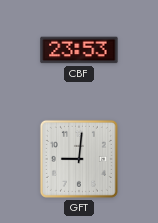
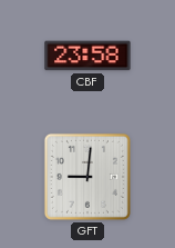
CBF: 23:53 -> 23:58
